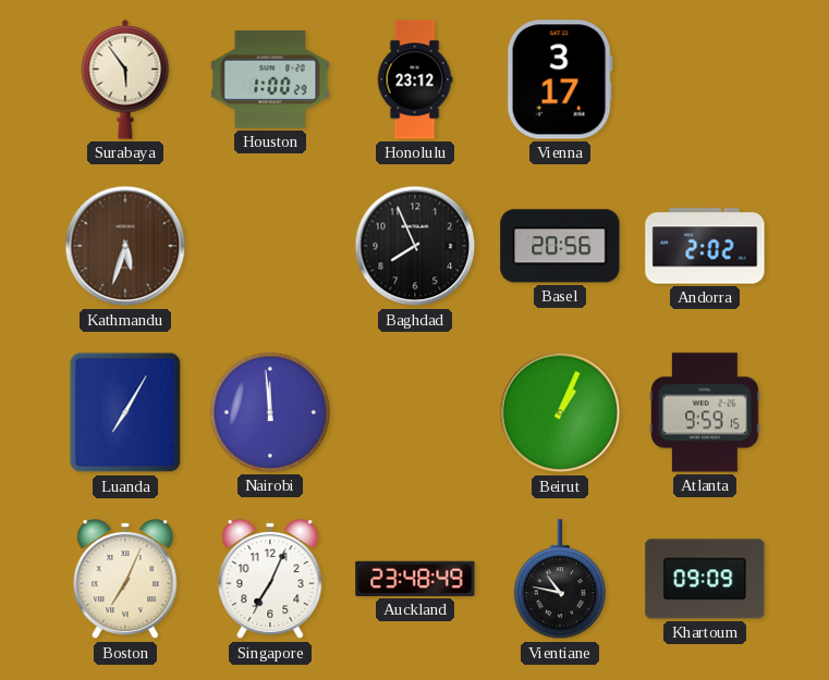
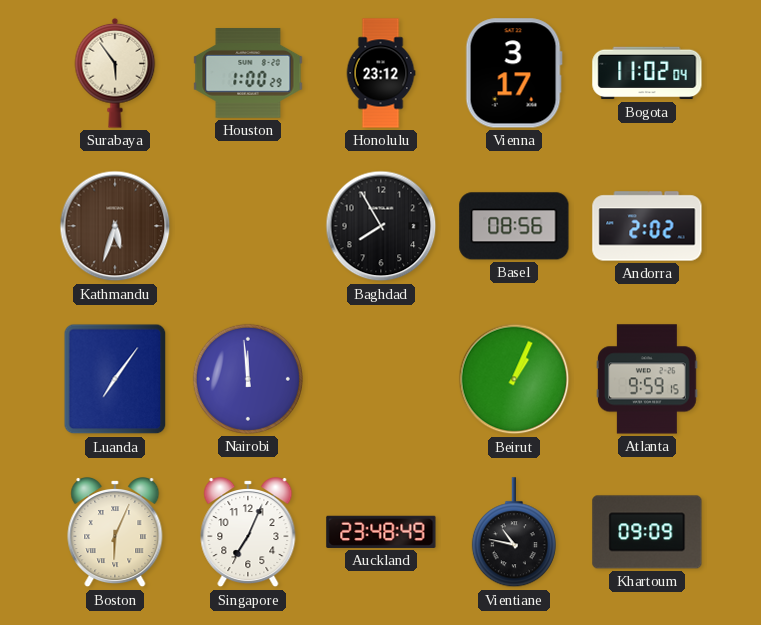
Bogota: none -> 11:02
Baghdad: 7:56 -> 7:55
Basel: 20:56 -> 08:56
Luanda: 7:05 -> 7:06
Boston: 7:04 -> 6:04
